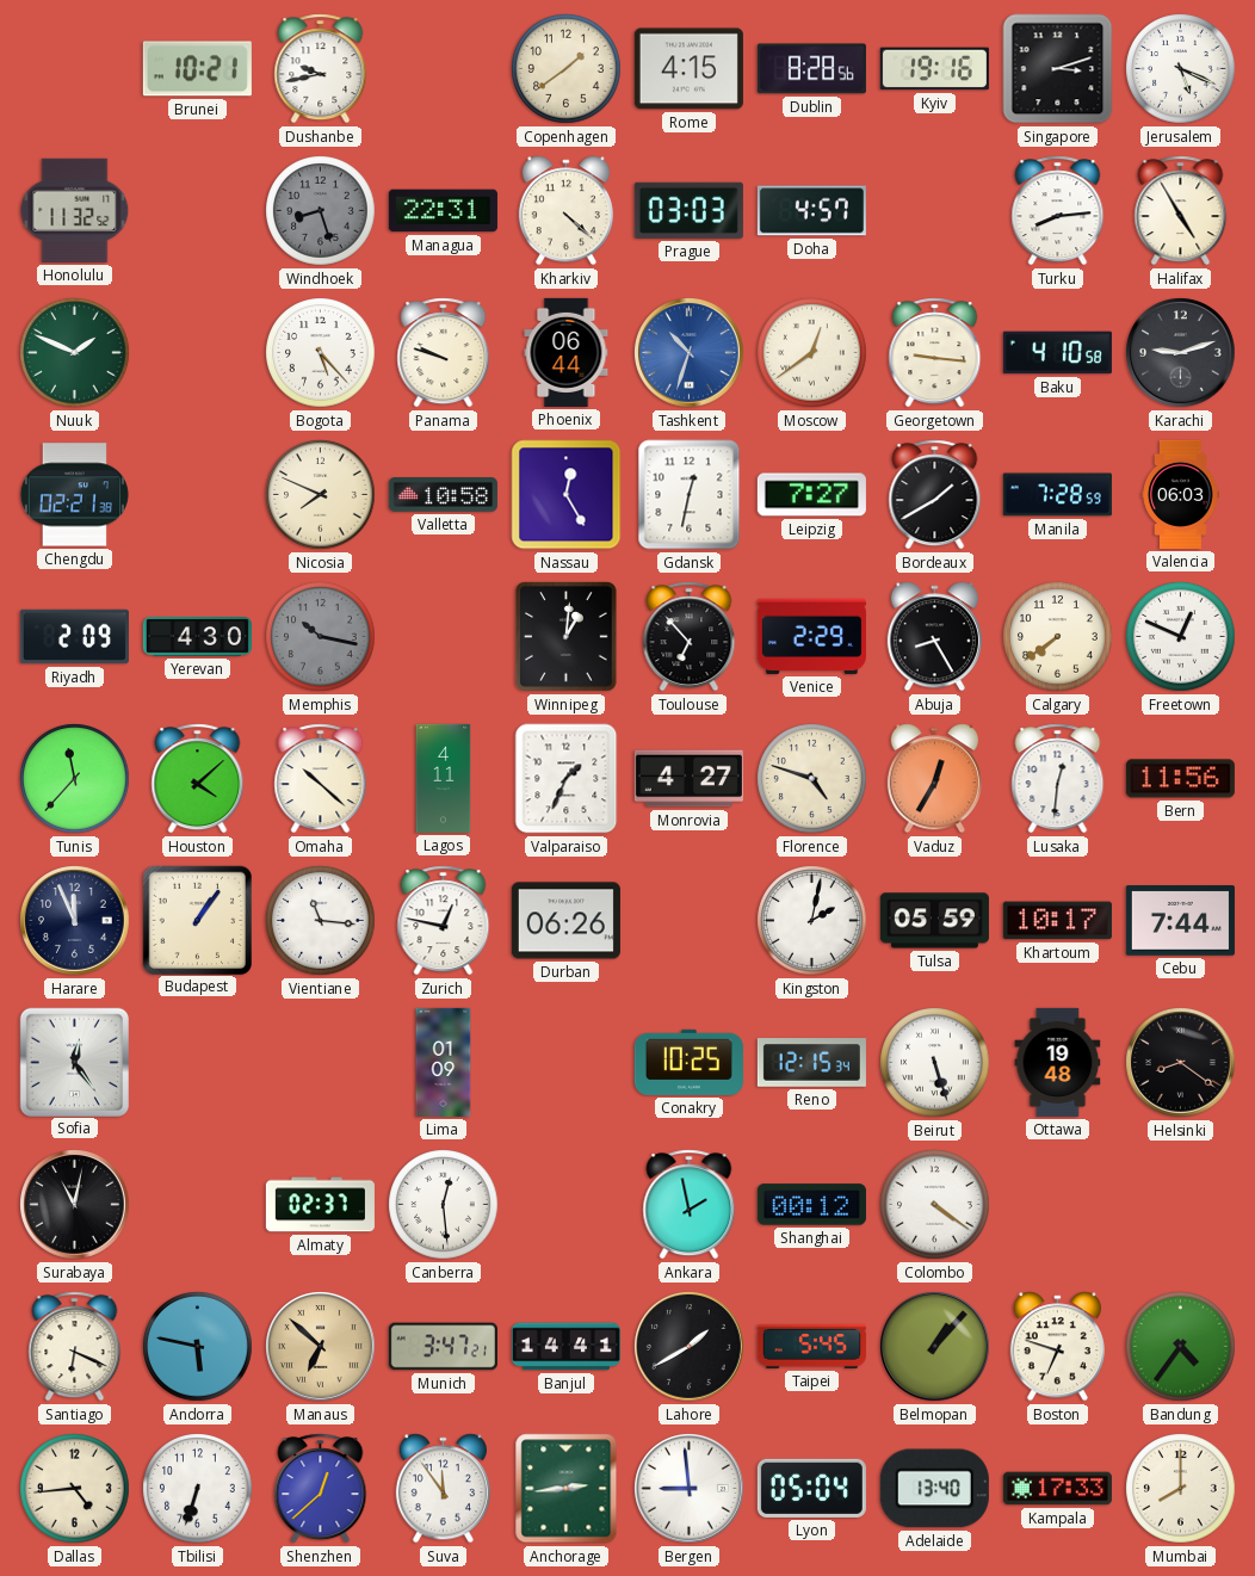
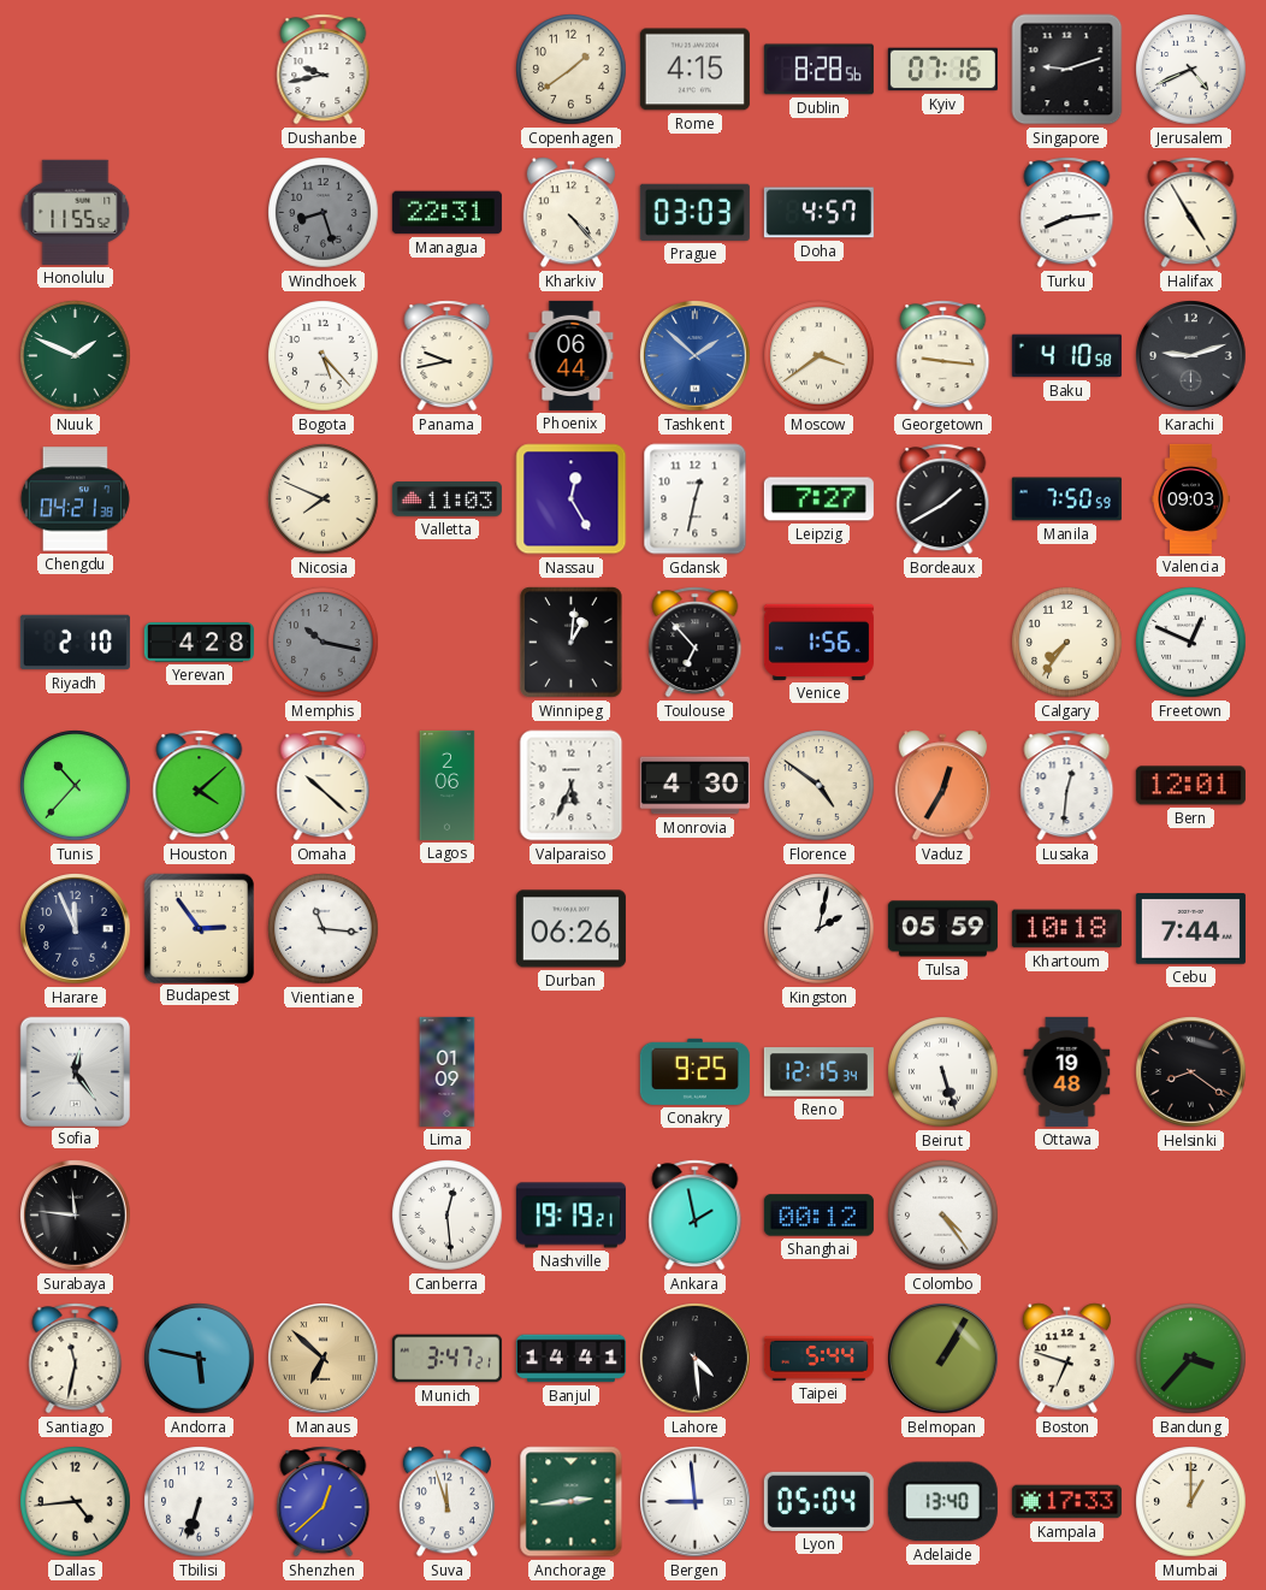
Brunei: 10:21 -> none
Kyiv: 19:16 -> 07:16
Singapore: 3:12 -> 9:12
Jerusalem: 5:19 -> 4:41
Honolulu: 11:32 -> 11:55
Kharkiv: 4:22 -> 4:23
Panama: 9:48 -> 9:43
Tashkent: 10:33 -> 1:52
Moscow: 12:39 -> 3:39
Chengdu: 02:21 -> 04:21
Valletta: 10:58 -> 11:03
Manila: 7:28 -> 7:50
Valencia: 06:03 -> 09:03
Riyadh: 2:09 -> 2:10
Yerevan: 4:30 -> 4:28
Venice: 2:29 -> 1:56
Abuja: 8:25 -> none
Calgary: 7:39 -> 7:36
Tunis: 11:37 -> 10:37
Lagos: 4:11 -> 2:06
Valparaiso: 1:34 -> 5:34
Monrovia: 4:27 -> 4:30
Florence: 4:48 -> 4:51
Bern: 11:56 -> 12:01
Budapest: 1:06 -> 2:54
Zurich: 12:47 -> none
Khartoum: 10:17 -> 10:18
Conakry: 10:25 -> 9:25
Surabaya: 11:02 -> 11:46
Almaty: 02:37 -> none
Nashville: none -> 19:19
Colombo: 4:21 -> 4:24
Santiago: 6:19 -> 11:32
Lahore: 1:40 -> 4:29
Taipei: 5:45 -> 5:44
Belmopan: 1:07 -> 1:05
Bandung: 4:36 -> 3:37
Suva: 11:54 -> 11:57
Mumbai: 8:00 -> 1:00
